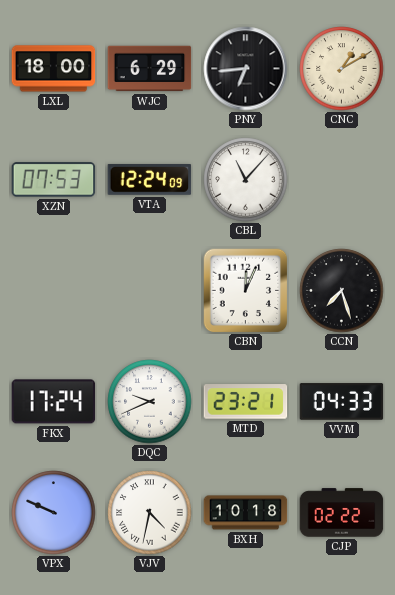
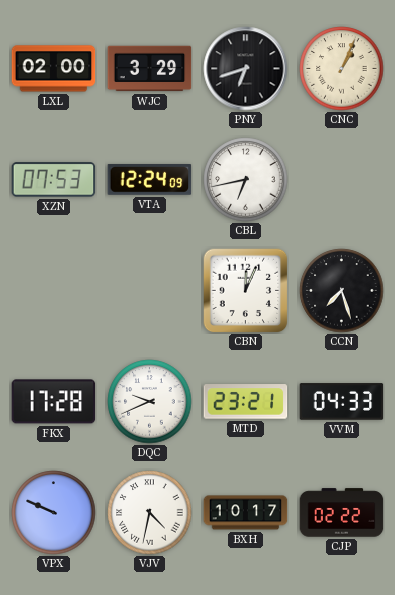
LXL: 18:00 -> 02:00
WJC: 6:29 -> 3:29
PNY: 6:44 -> 6:42
CNC: 1:10 -> 1:04
CBL: 11:07 -> 6:43
FKX: 17:24 -> 17:28
BXH: 10:18 -> 10:17
